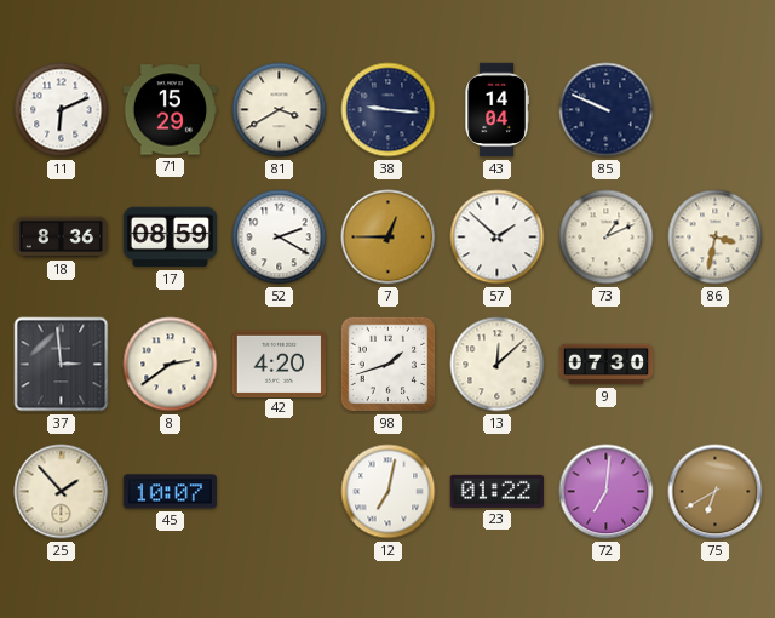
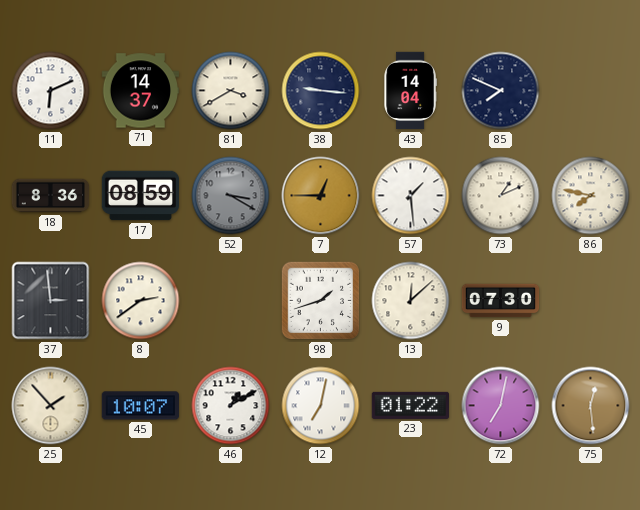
71: 15:29 -> 14:37
85: 9:49 -> 7:49
52: 2:20 -> 3:20
52 dial: white -> grey
57: 1:52 -> 1:29
86: 3:32 -> 7:47
42: 4:20 -> none
46: none -> 1:10
72: 7:01 -> 7:02
75: 6:40 -> 12:29
